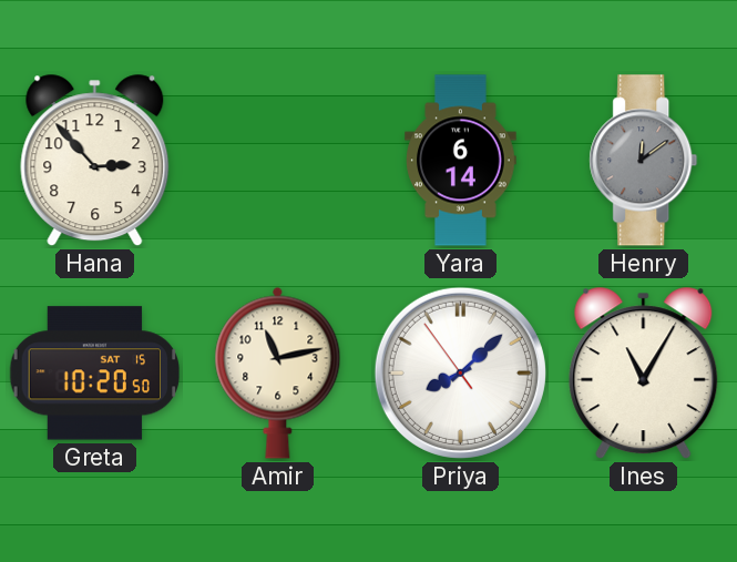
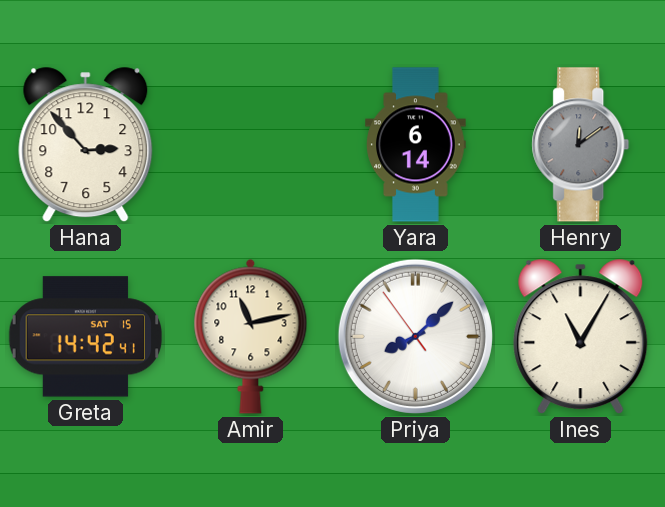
Greta: 10:20 -> 14:42
